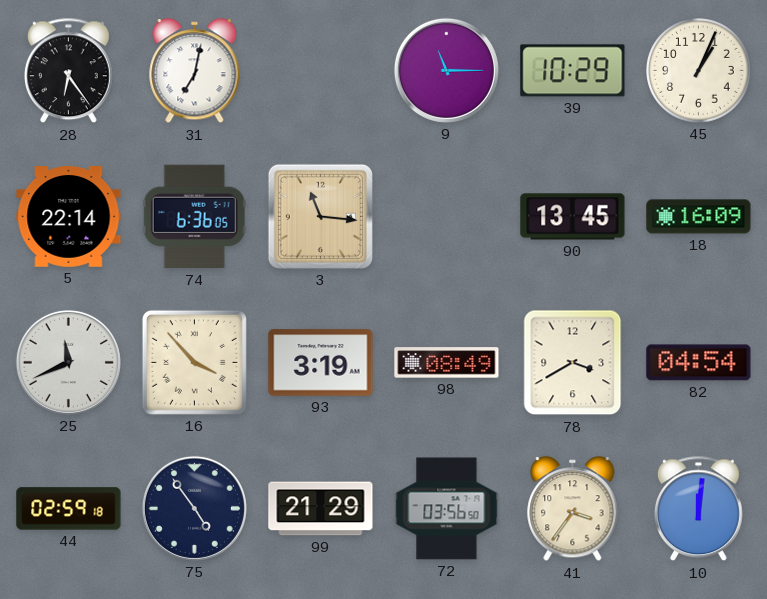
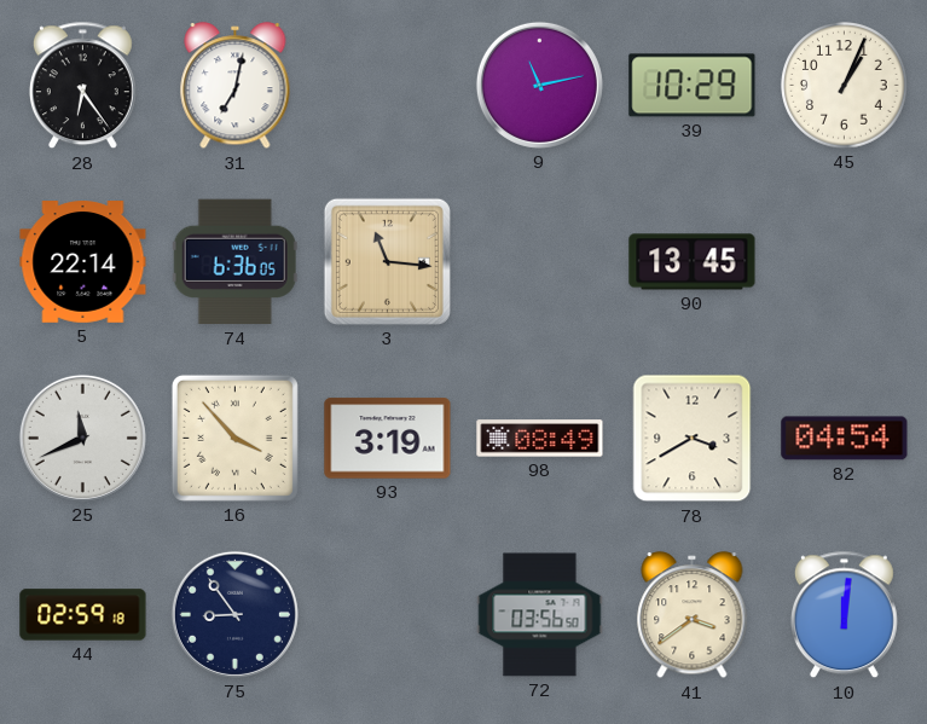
9: 11:15 -> 11:13
18: 16:09 -> none
75: 4:54 -> 8:54
99: 21:29 -> none
41: 3:36 -> 3:39
